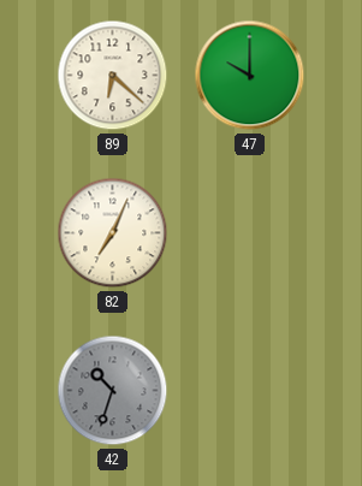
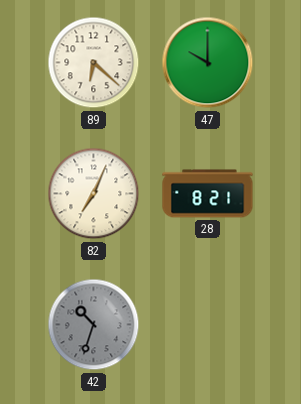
28: none -> 8:21
